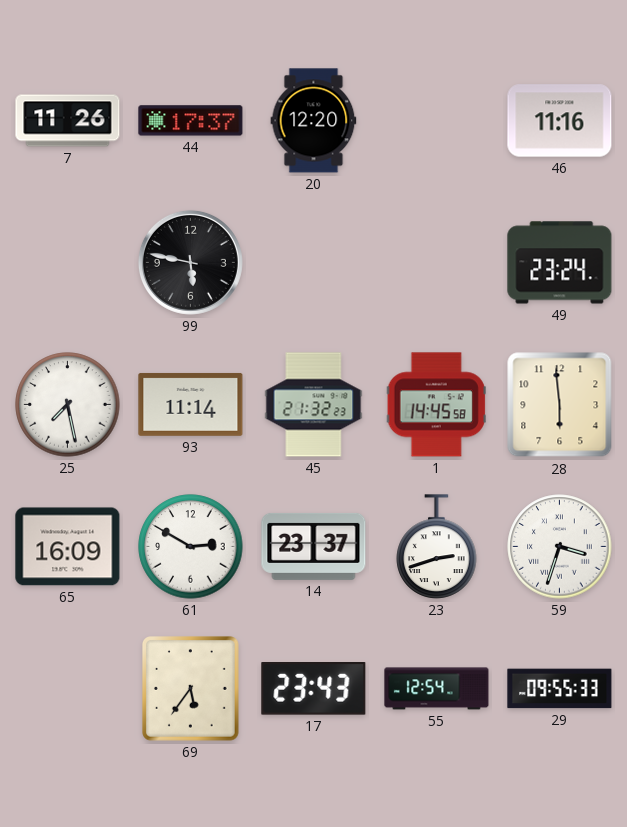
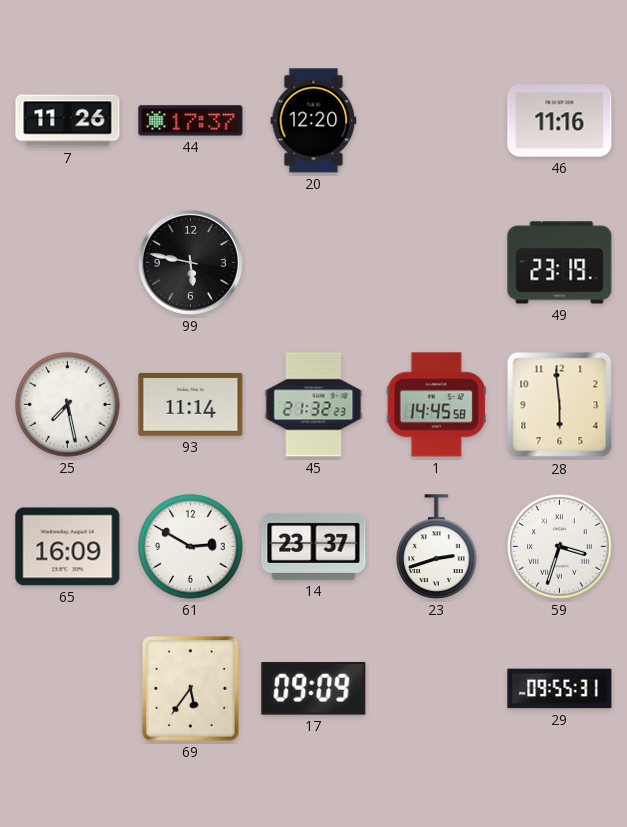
49: 23:24 -> 23:19
17: 23:43 -> 09:09
55: 12:54 -> none
29: 09:55:33 -> 09:55:31
